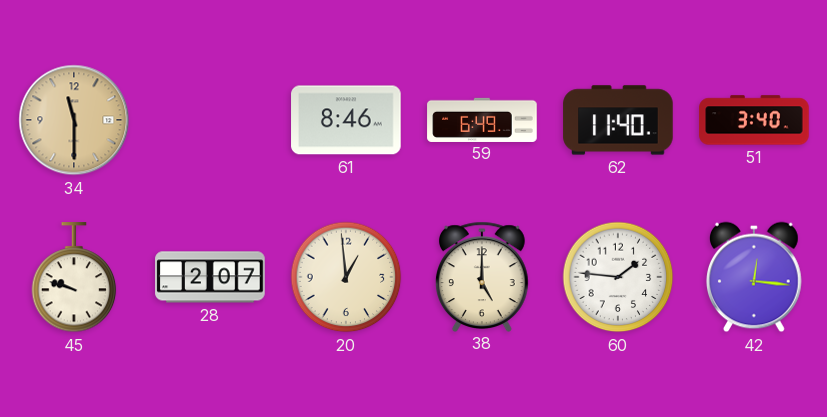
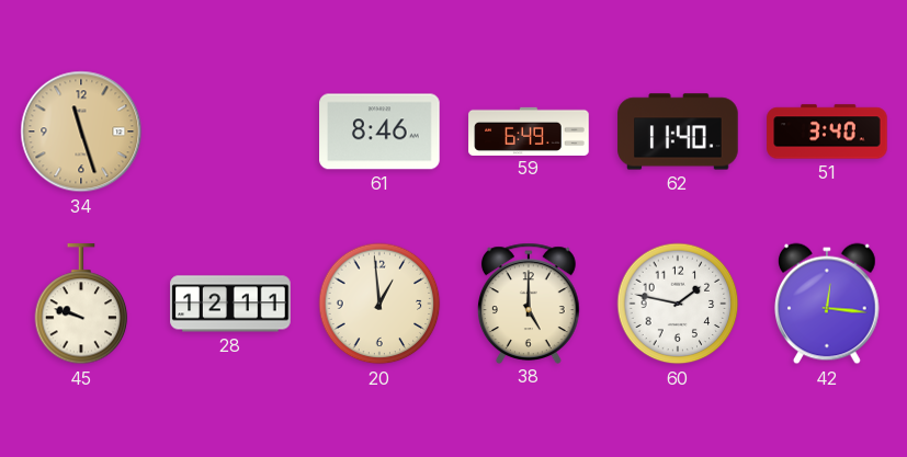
34: 11:30 -> 11:27
28: 2:07 -> 12:11
60: 1:46 -> 1:47
